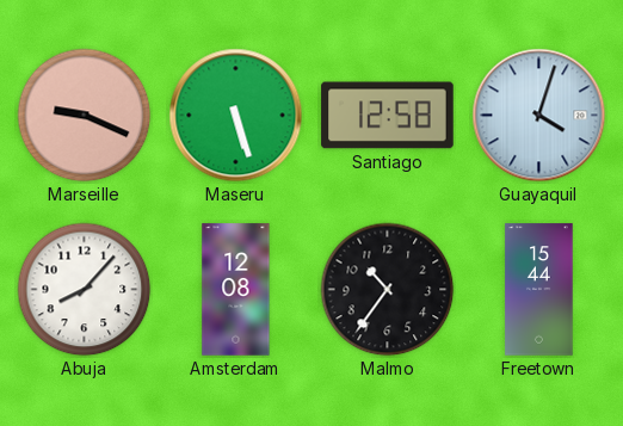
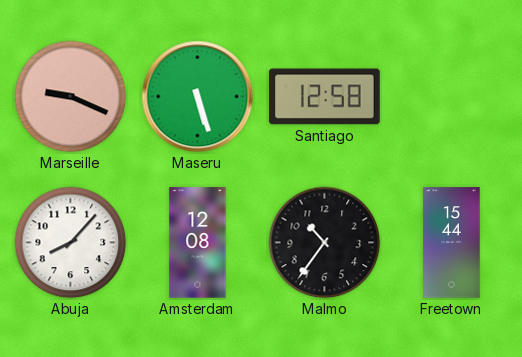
Guayaquil: 4:03 -> none
